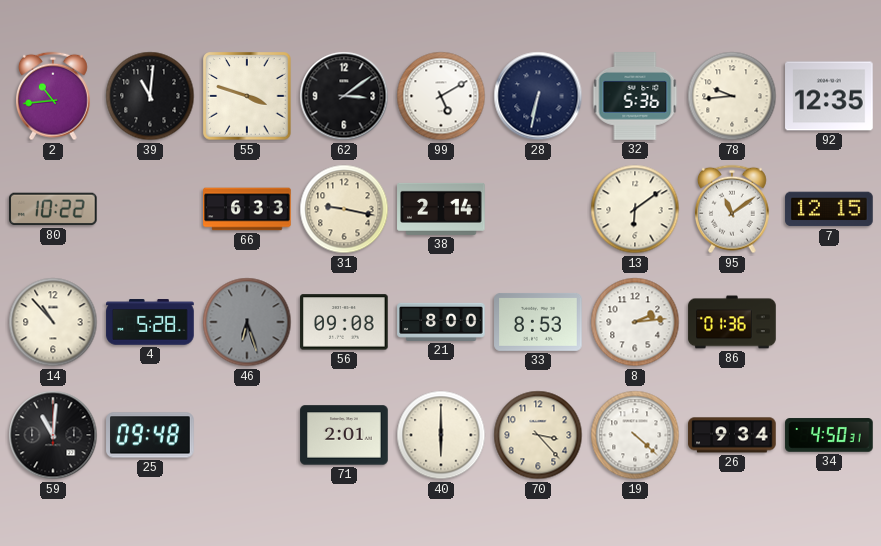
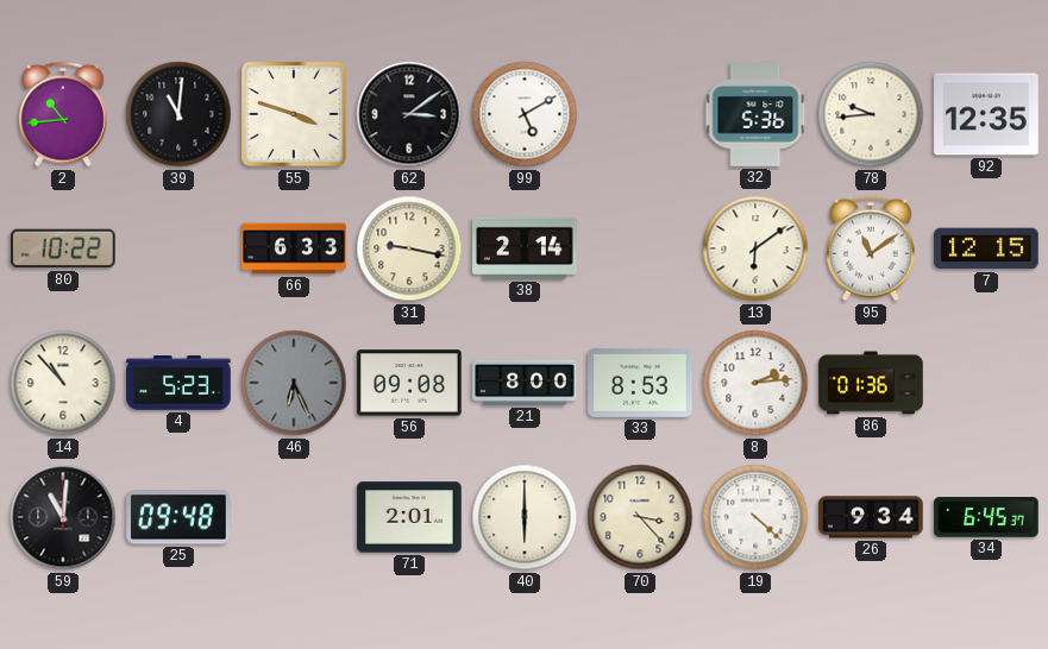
28: 6:32 -> none
4: 5:28 -> 5:23
46: 6:27 -> 6:26
34: 4:50 -> 6:45
